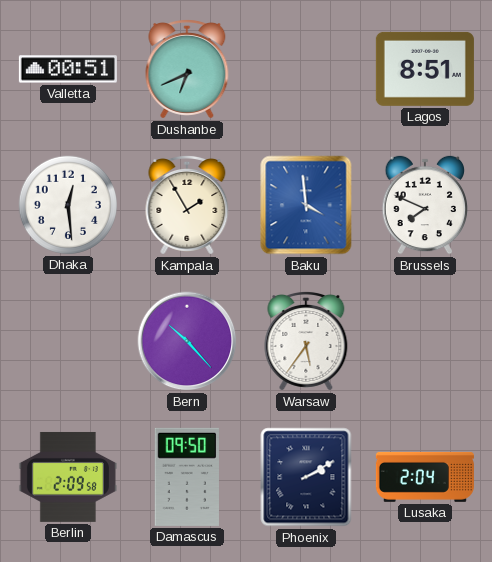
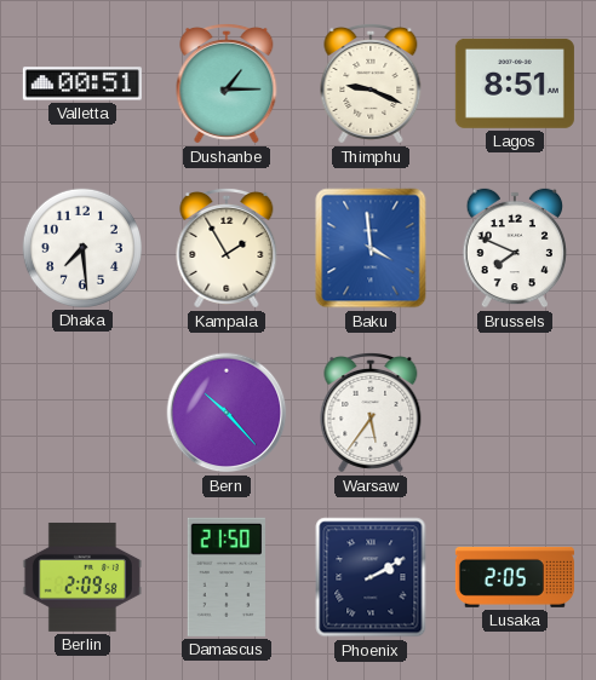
Dushanbe: 6:41 -> 1:15
Thimphu: none -> 9:19
Dhaka: 12:29 -> 7:29
Damascus: 09:50 -> 21:50
Lusaka: 2:04 -> 2:05
